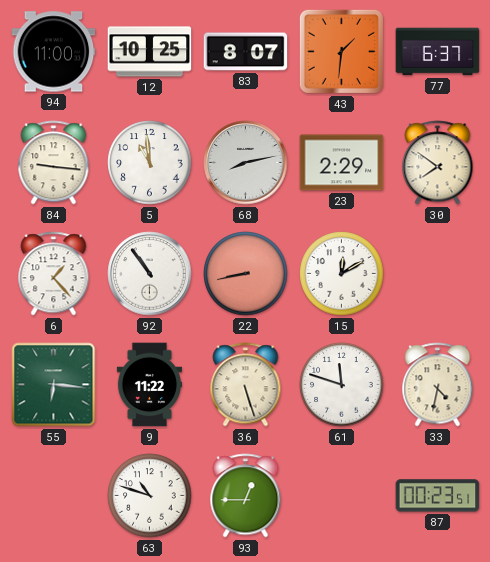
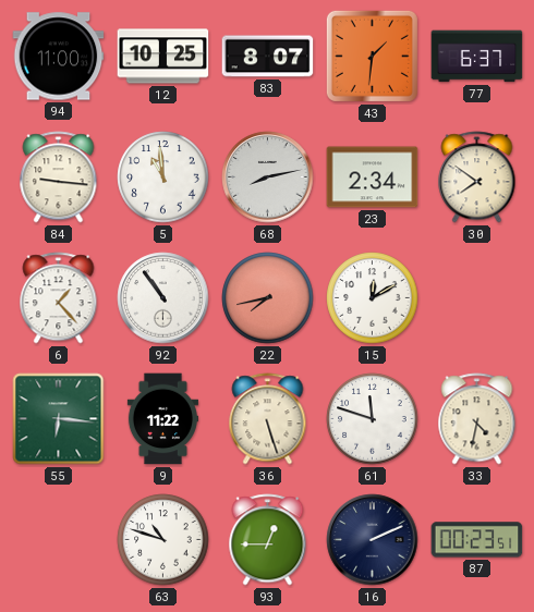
23: 2:29 -> 2:34
22: 8:43 -> 7:43
16: none -> 2:11
